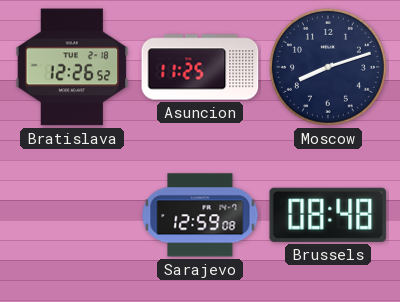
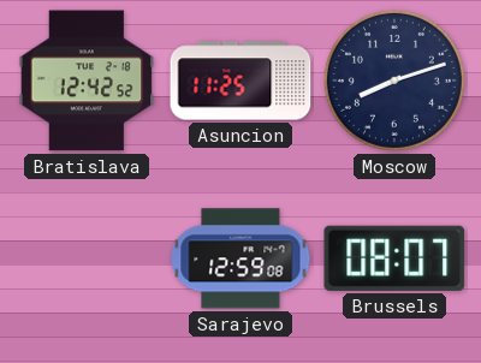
Bratislava: 12:26 -> 12:42
Brussels: 08:48 -> 08:07
